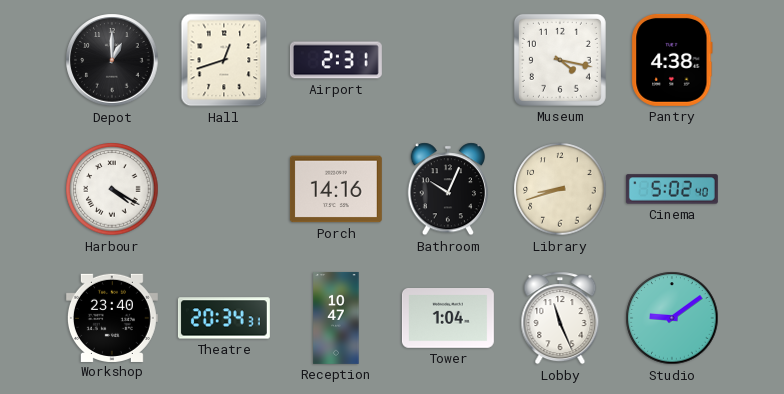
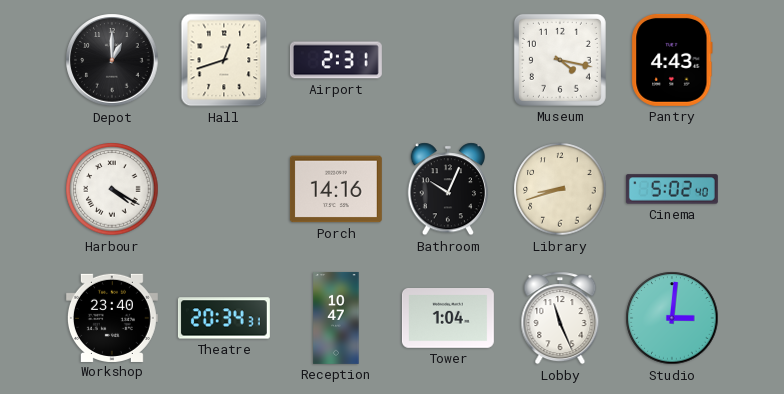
Pantry: 4:38 -> 4:43
Studio: 9:09 -> 3:01
